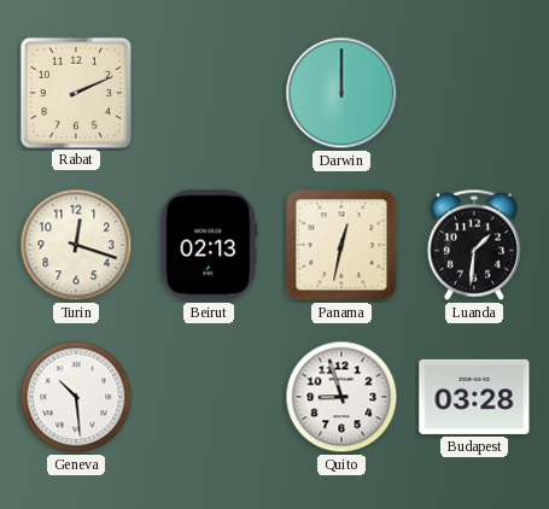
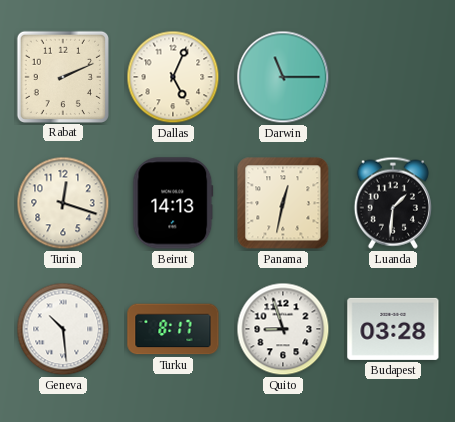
Dallas: none -> 5:04
Darwin: 12:00 -> 11:15
Beirut: 02:13 -> 14:13
Turku: none -> 8:17
